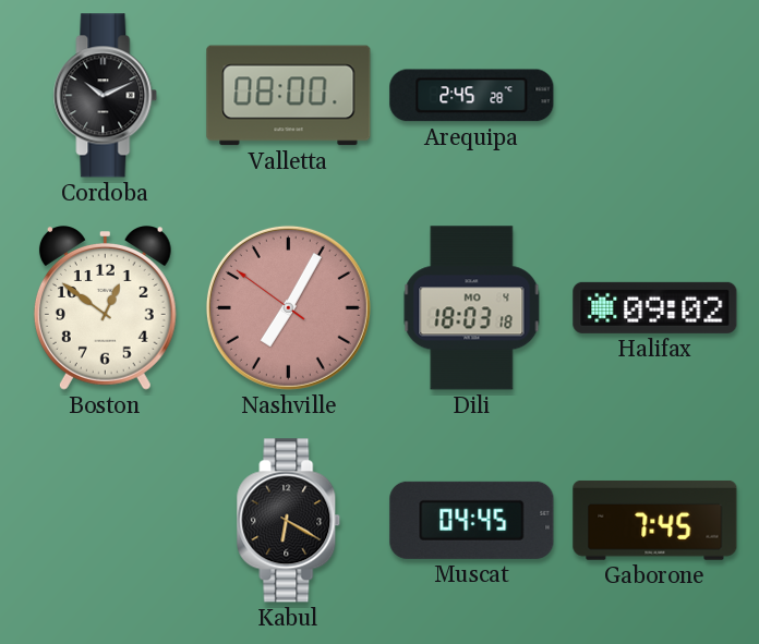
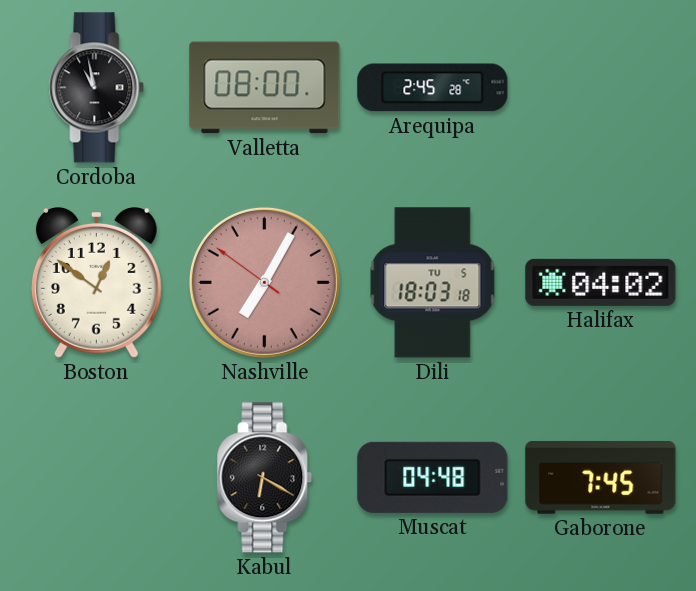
Cordoba: 10:11 -> 10:58
Dili date: MO 4 -> TU 5
Halifax: 09:02 -> 04:02
Muscat: 04:45 -> 04:48
